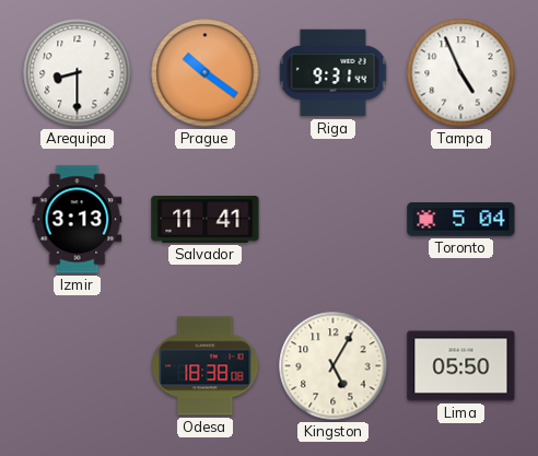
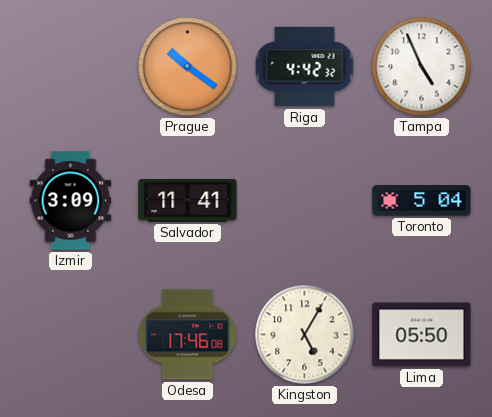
Arequipa: 8:30 -> none
Riga: 9:31 -> 4:42
Izmir: 3:13 -> 3:09
Odesa: 18:38 -> 17:46
